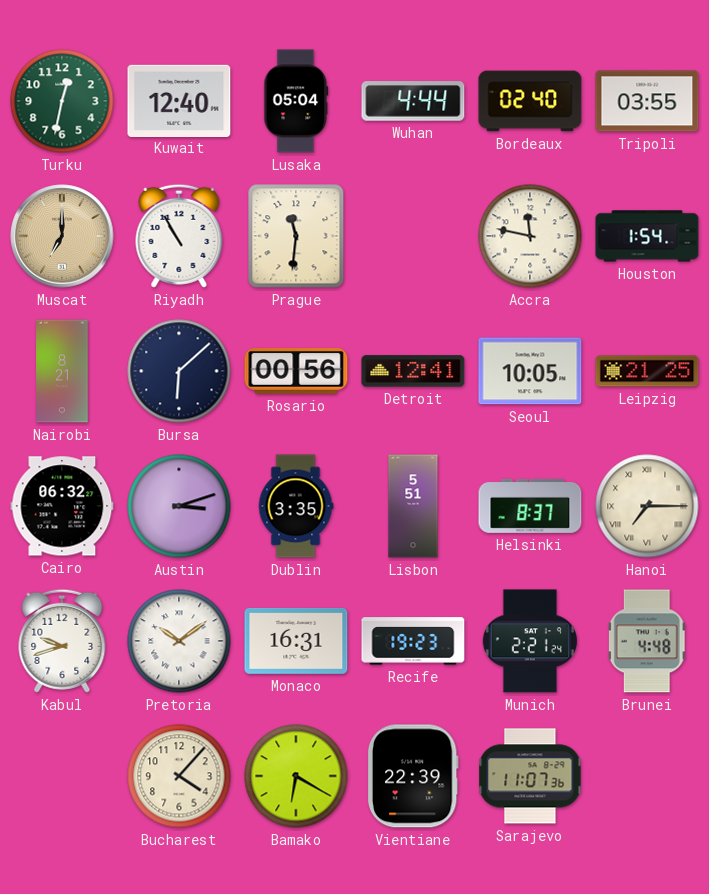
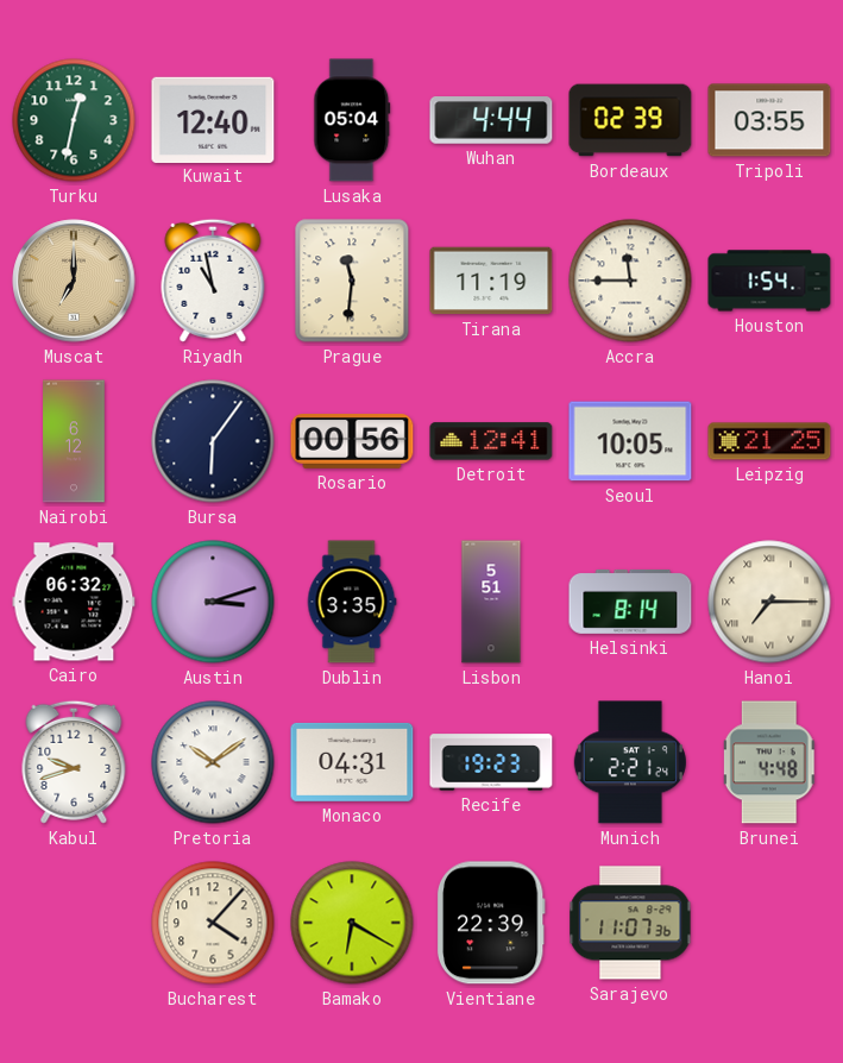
Bordeaux: 02:40 -> 02:39
Riyadh: 10:55 -> 10:58
Tirana: none -> 11:19
Accra: 11:47 -> 11:45
Nairobi: 8:21 -> 6:12
Bursa: 6:08 -> 6:06
Helsinki: 8:37 -> 8:14
Monaco: 16:31 -> 04:31
